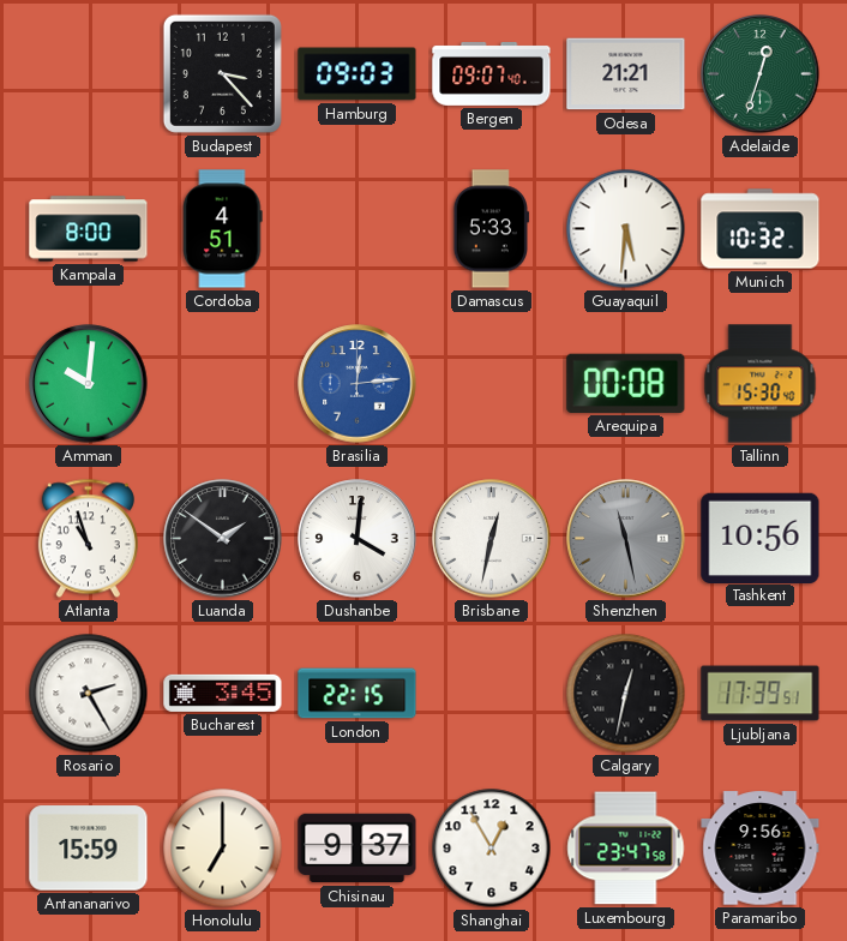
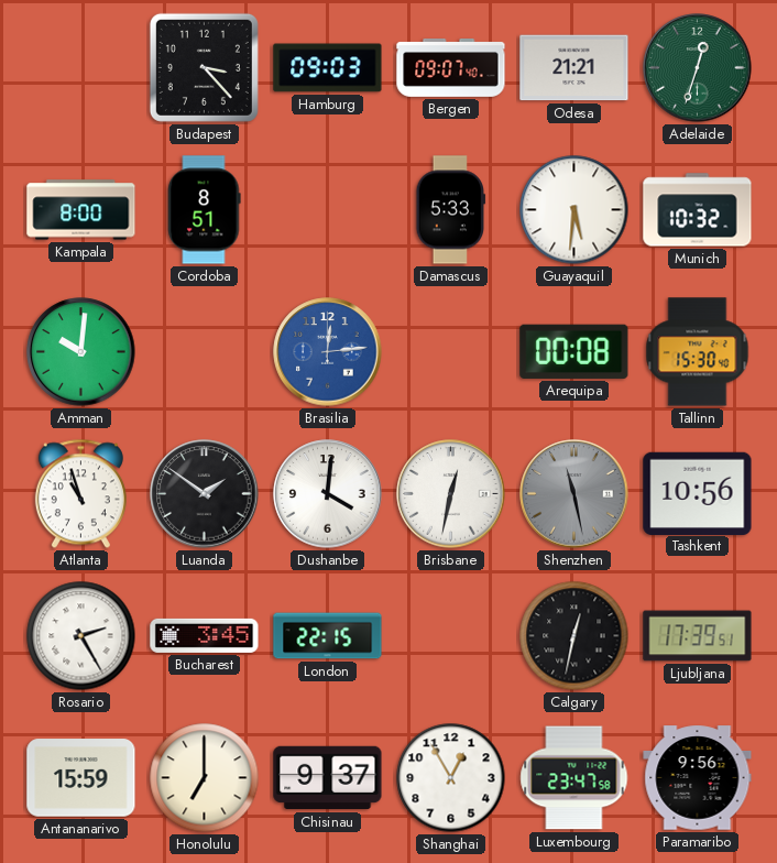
Cordoba: 4:51 -> 8:51
